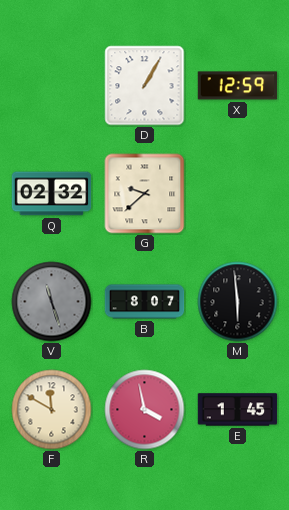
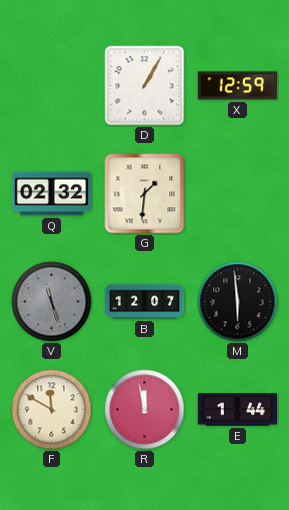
G: 9:38 -> 1:31
B: 8:07 -> 12:07
R: 3:58 -> 11:58
E: 1:45 -> 1:44
